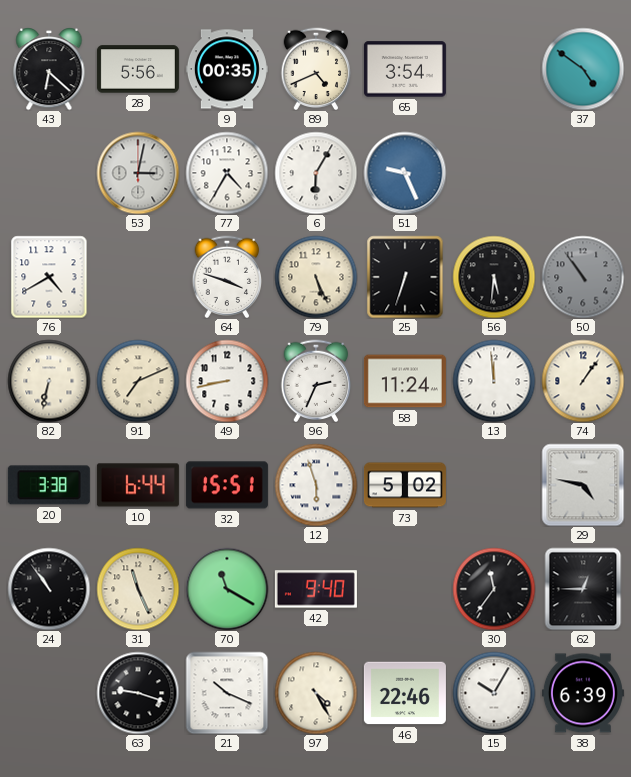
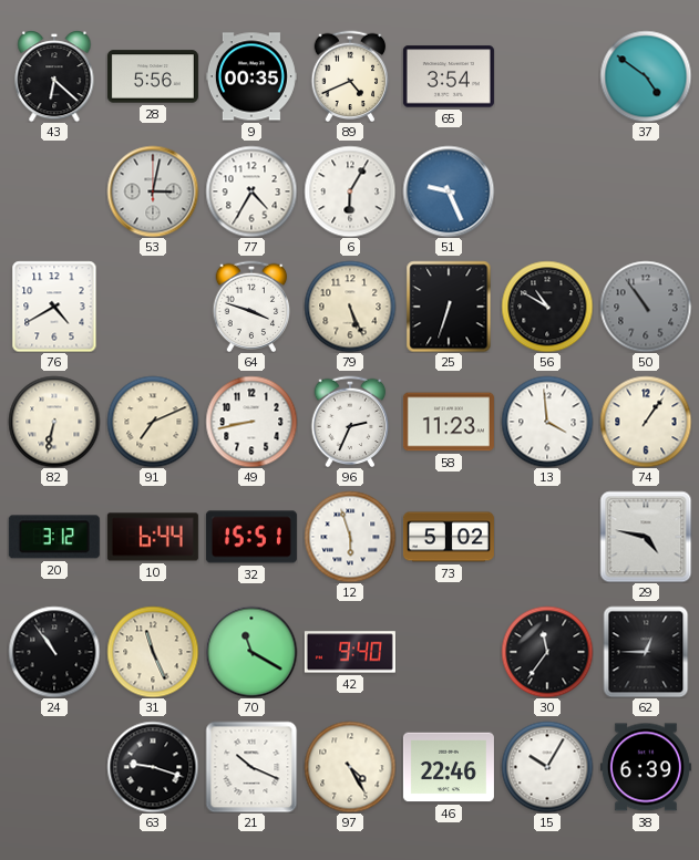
56: 5:31 -> 10:50
58: 11:24 -> 11:23
13: 11:59 -> 3:59
20: 3:38 -> 3:12
